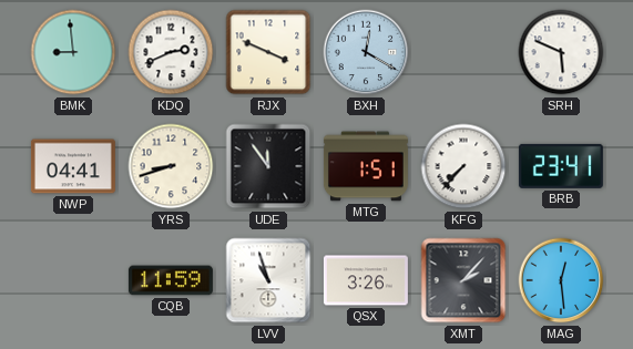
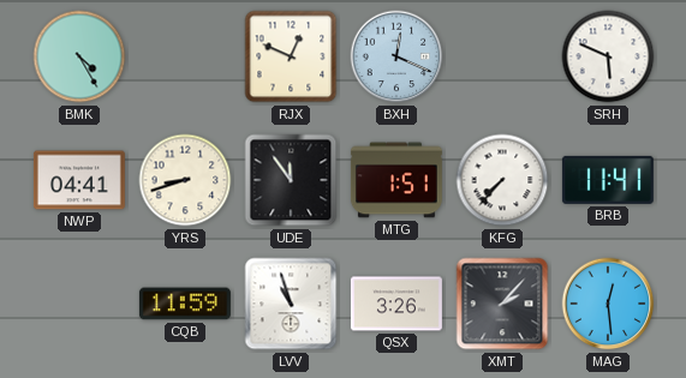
BMK: 8:59 -> 4:25
KDQ: 2:41 -> none
RJX: 3:49 -> 12:49
BXH: 12:20 -> 12:19
BRB: 23:41 -> 11:41
